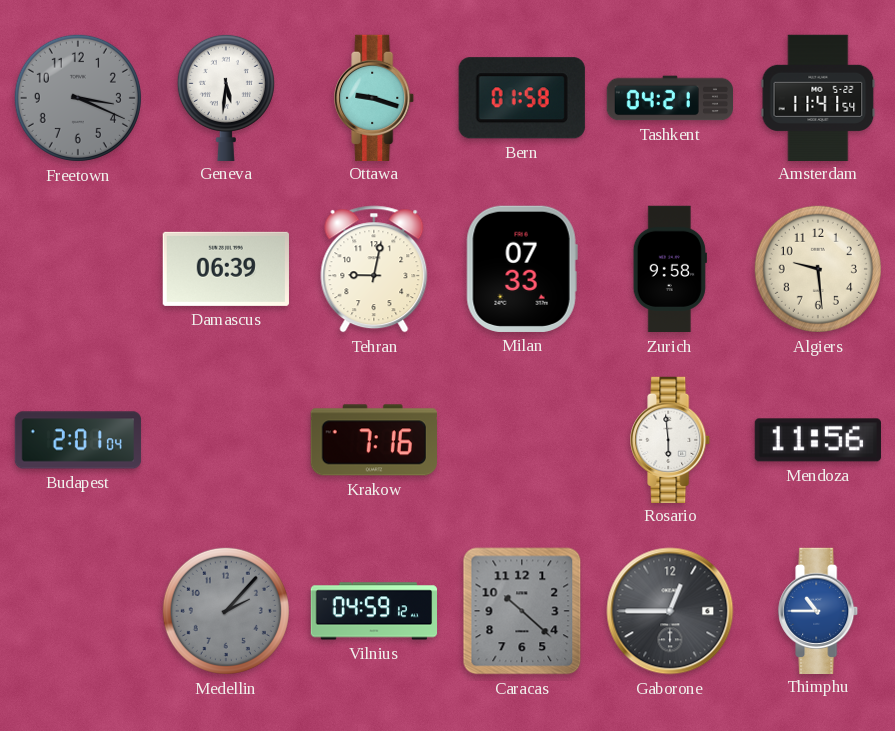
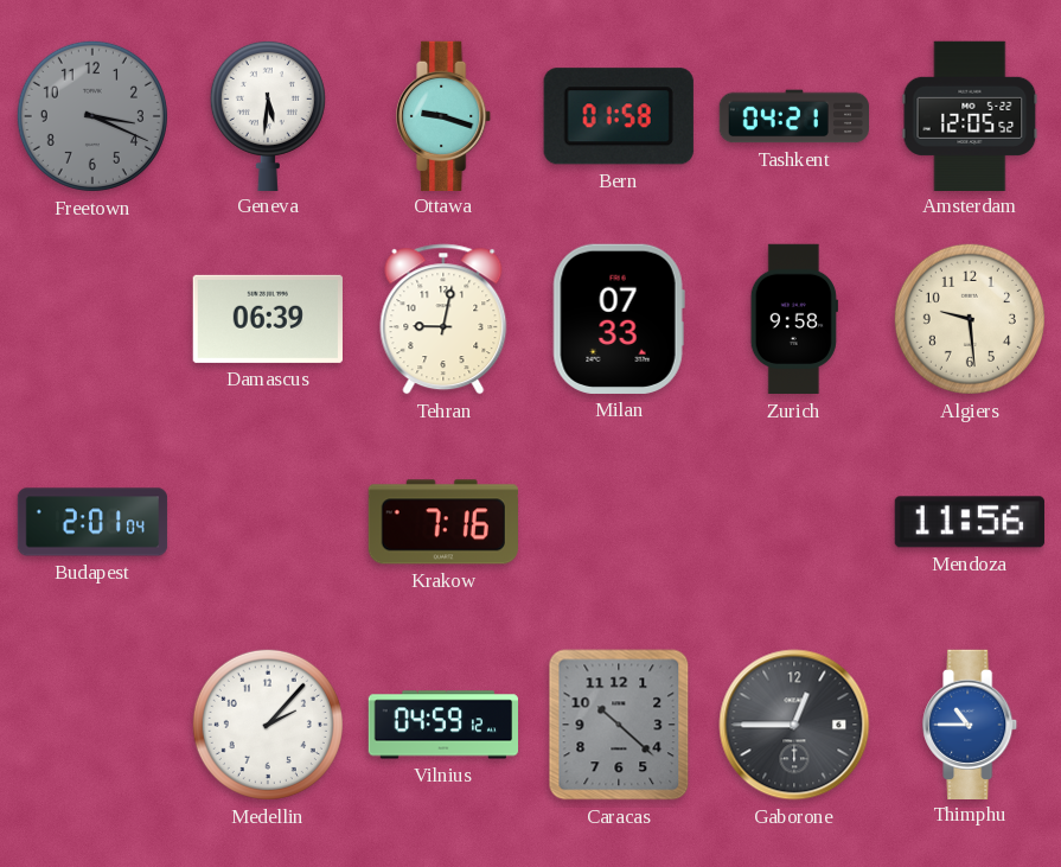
Amsterdam: 11:41 -> 12:05
Rosario: 5:59 -> none
Medellin dial: grey -> white
